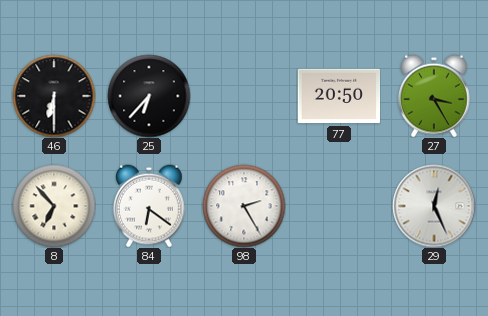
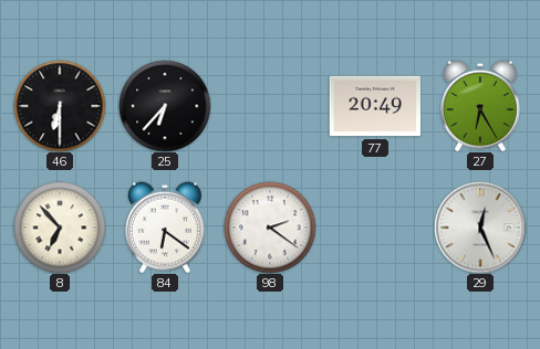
77: 20:50 -> 20:49
27: 3:25 -> 6:25
98: 2:25 -> 2:21
